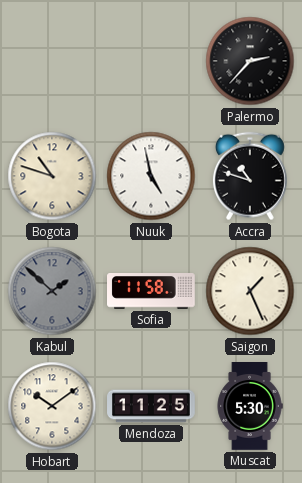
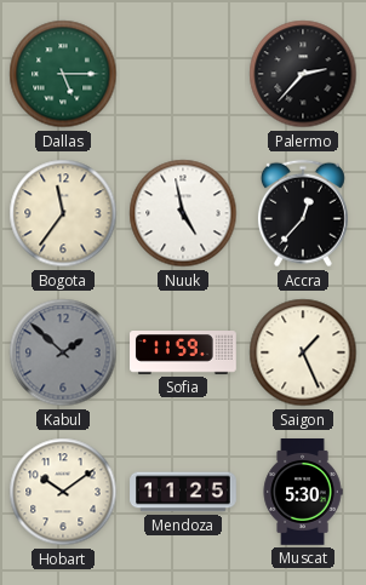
Dallas: none -> 5:15
Bogota: 10:48 -> 11:36
Accra: 10:48 -> 12:37
Sofia: 11:58 -> 11:59
